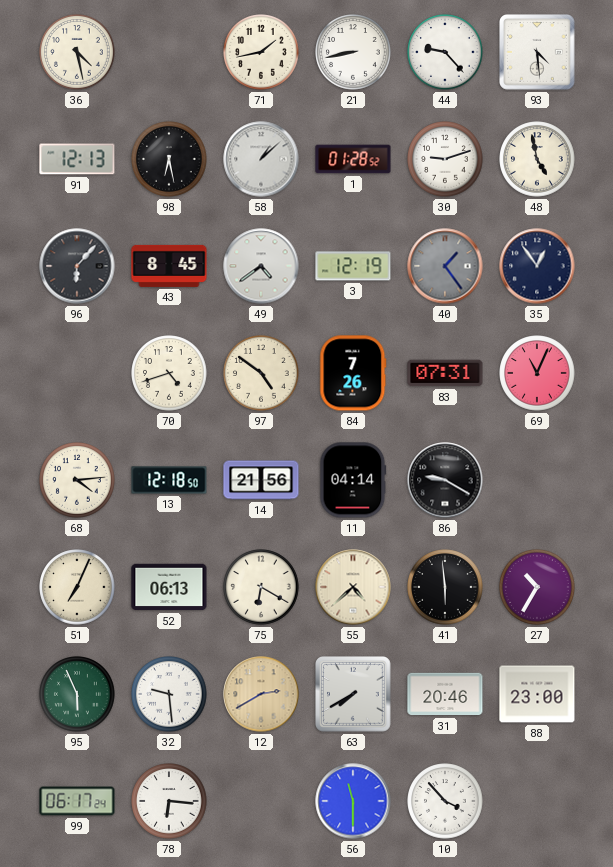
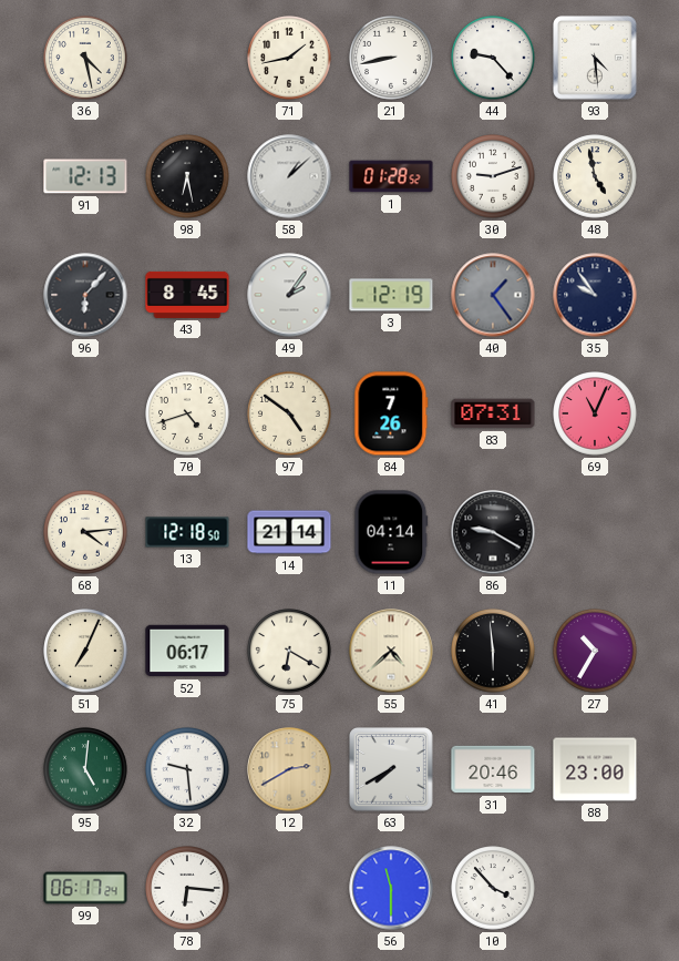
49: 4:39 -> 2:06
35: 12:54 -> 9:54
14: 21:56 -> 21:14
52: 06:13 -> 06:17
95: 5:56 -> 5:01
